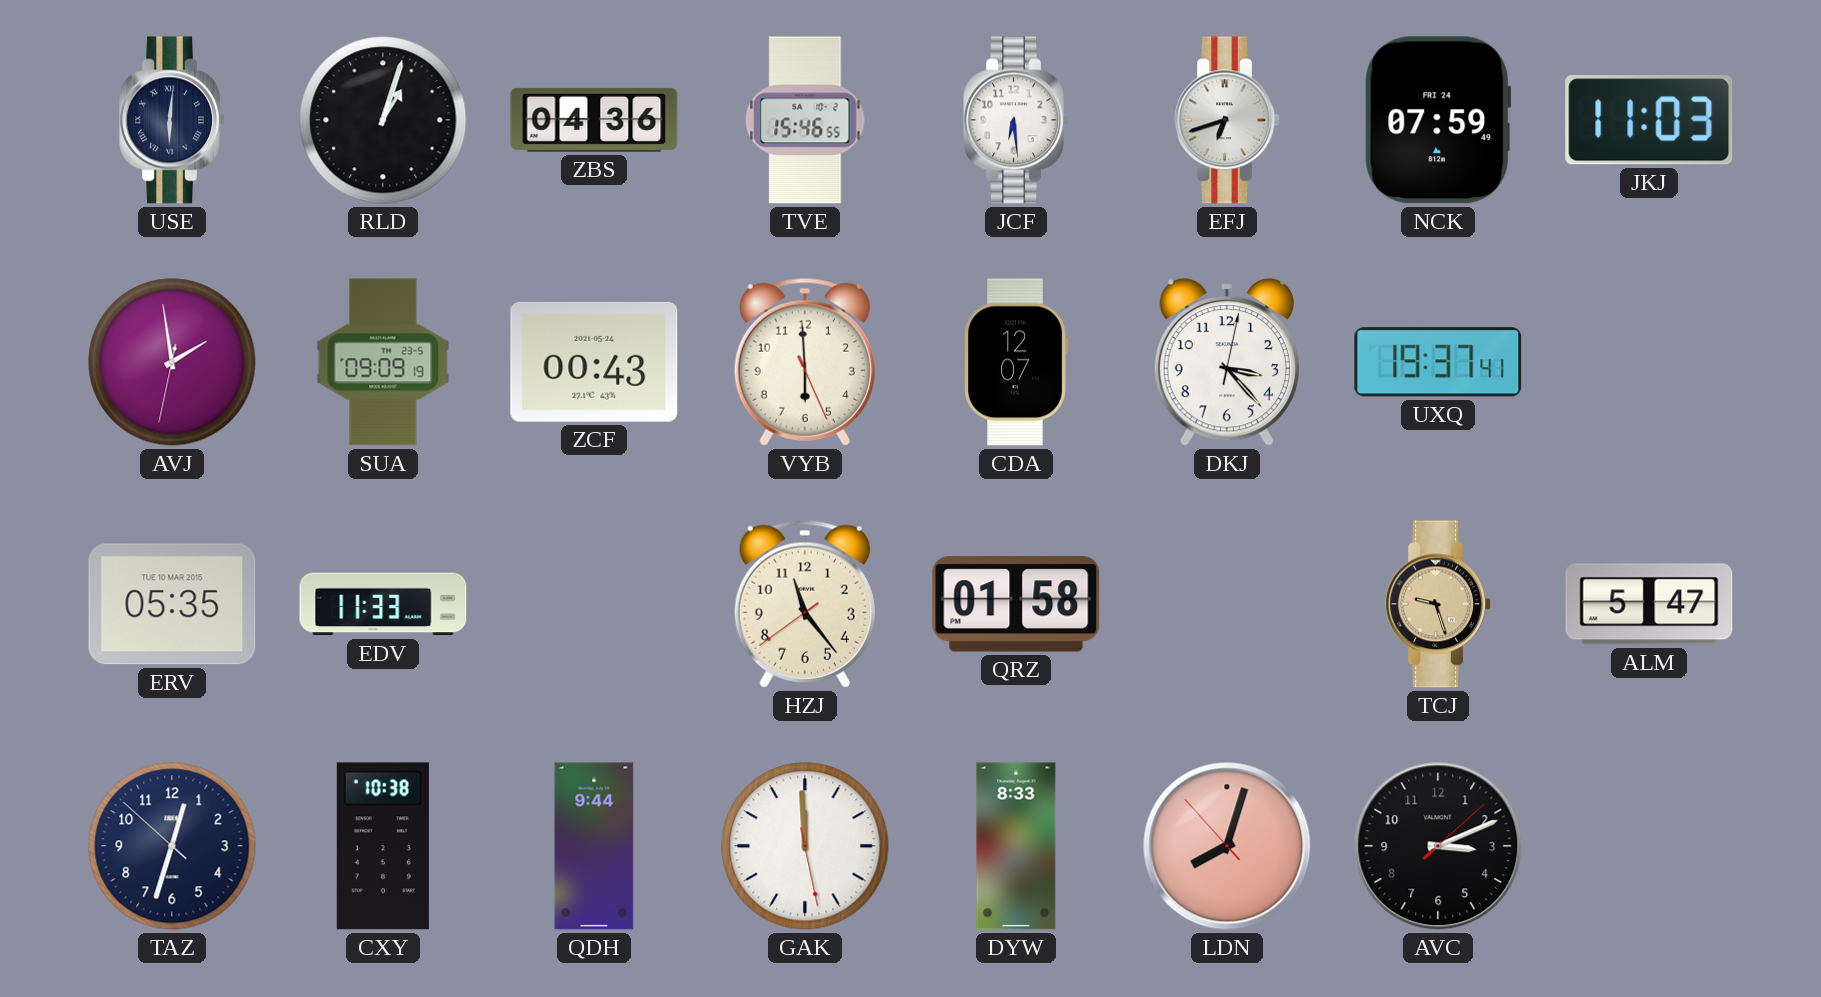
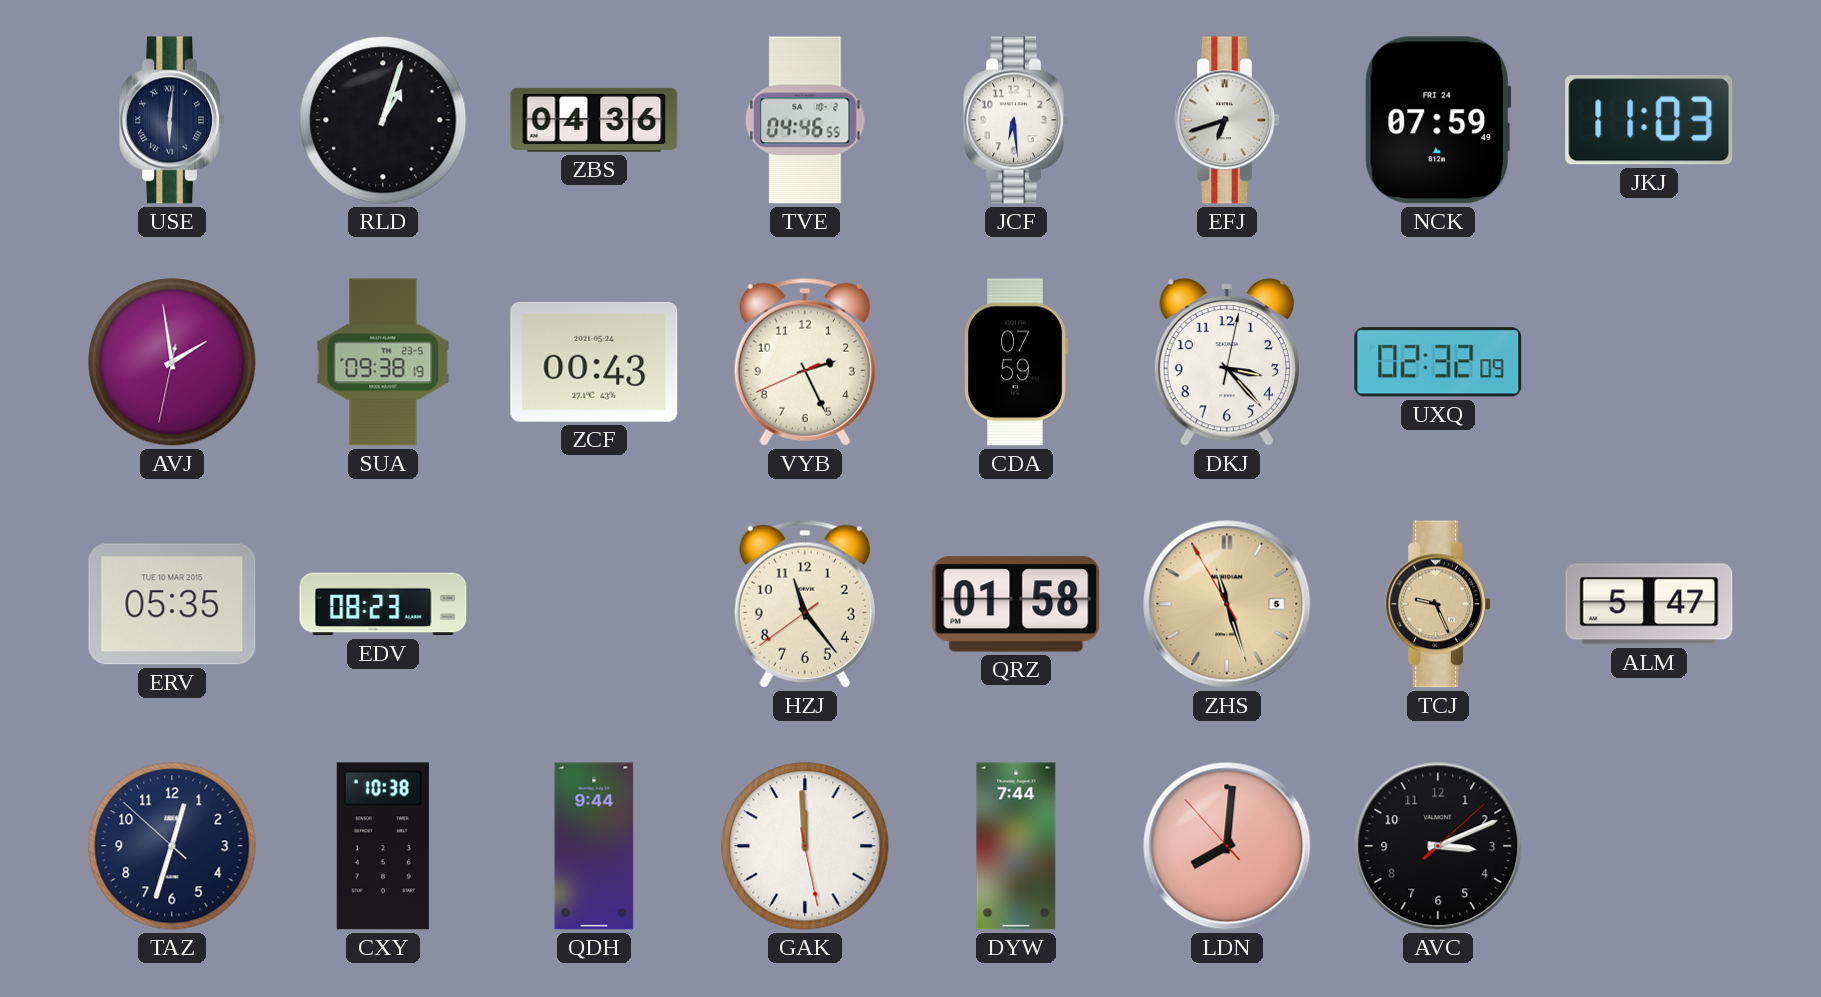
TVE: 15:46 -> 04:46
SUA: 09:09 -> 09:38
VYB: 5:59 -> 2:25
CDA: 12:07 -> 07:59
UXQ: 19:37 -> 02:32
EDV: 11:33 -> 08:23
ZHS: none -> 11:26
TCJ: 9:27 -> 9:26
DYW: 8:33 -> 7:44
LDN: 8:02 -> 8:00
